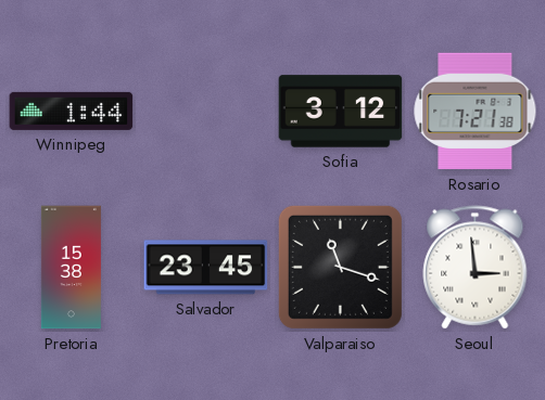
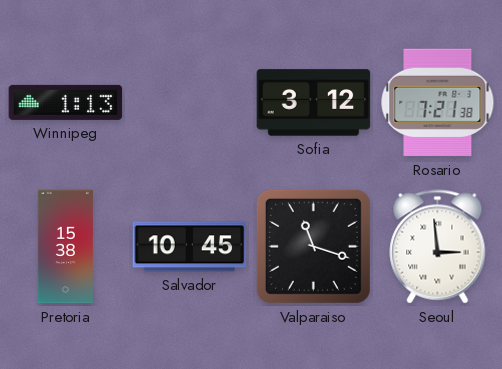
Winnipeg: 1:44 -> 1:13
Salvador: 23:45 -> 10:45
